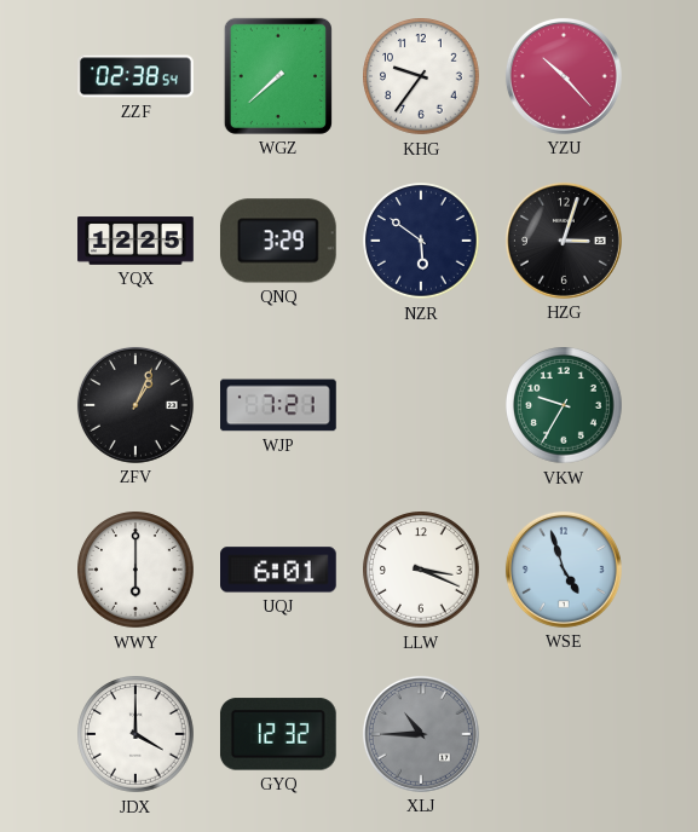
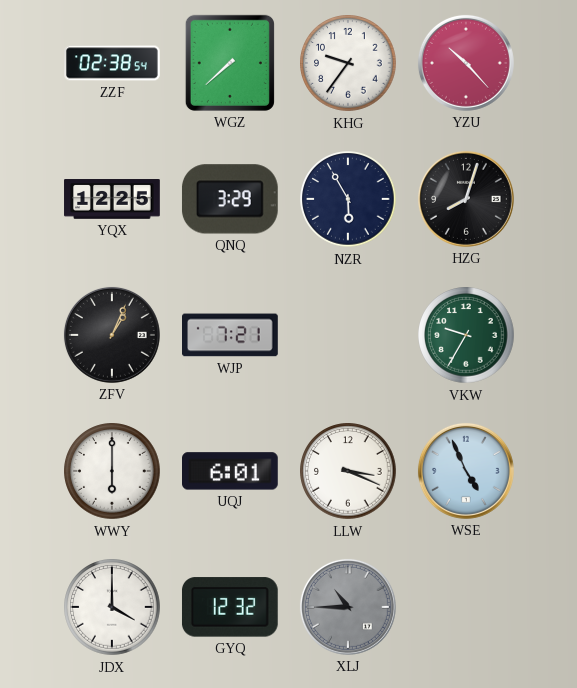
NZR: 5:51 -> 5:55
HZG: 3:03 -> 8:03
WSE: 4:57 -> 4:56
